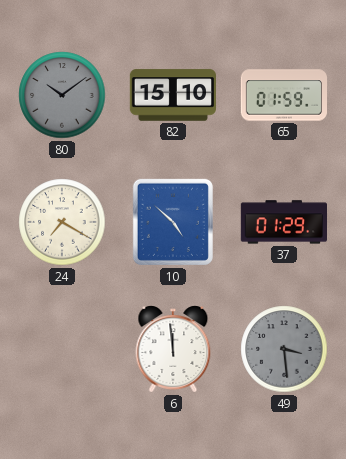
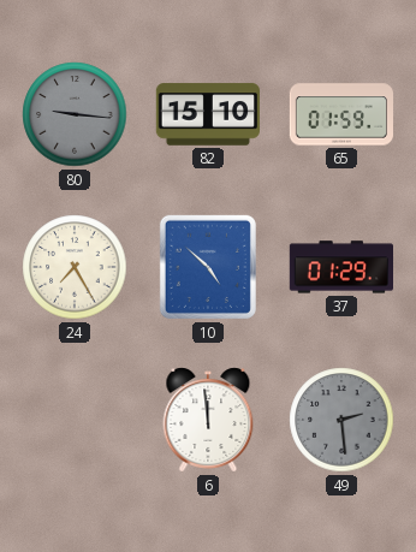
80: 10:09 -> 9:16
24: 7:20 -> 7:25
49: 3:29 -> 2:29
